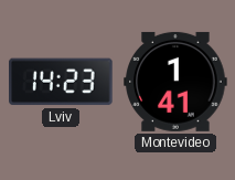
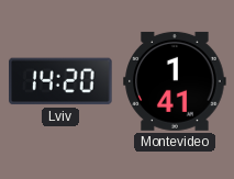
Lviv: 14:23 -> 14:20
